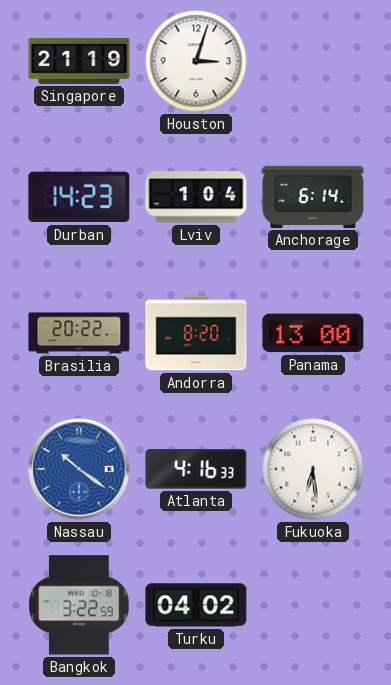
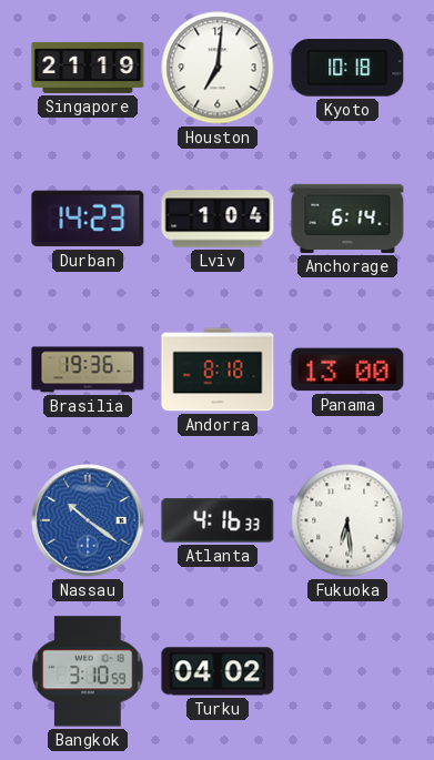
Houston: 3:03 -> 7:01
Kyoto: none -> 10:18
Brasilia: 20:22 -> 19:36
Andorra: 8:20 -> 8:18
Bangkok: 3:22 -> 3:10
